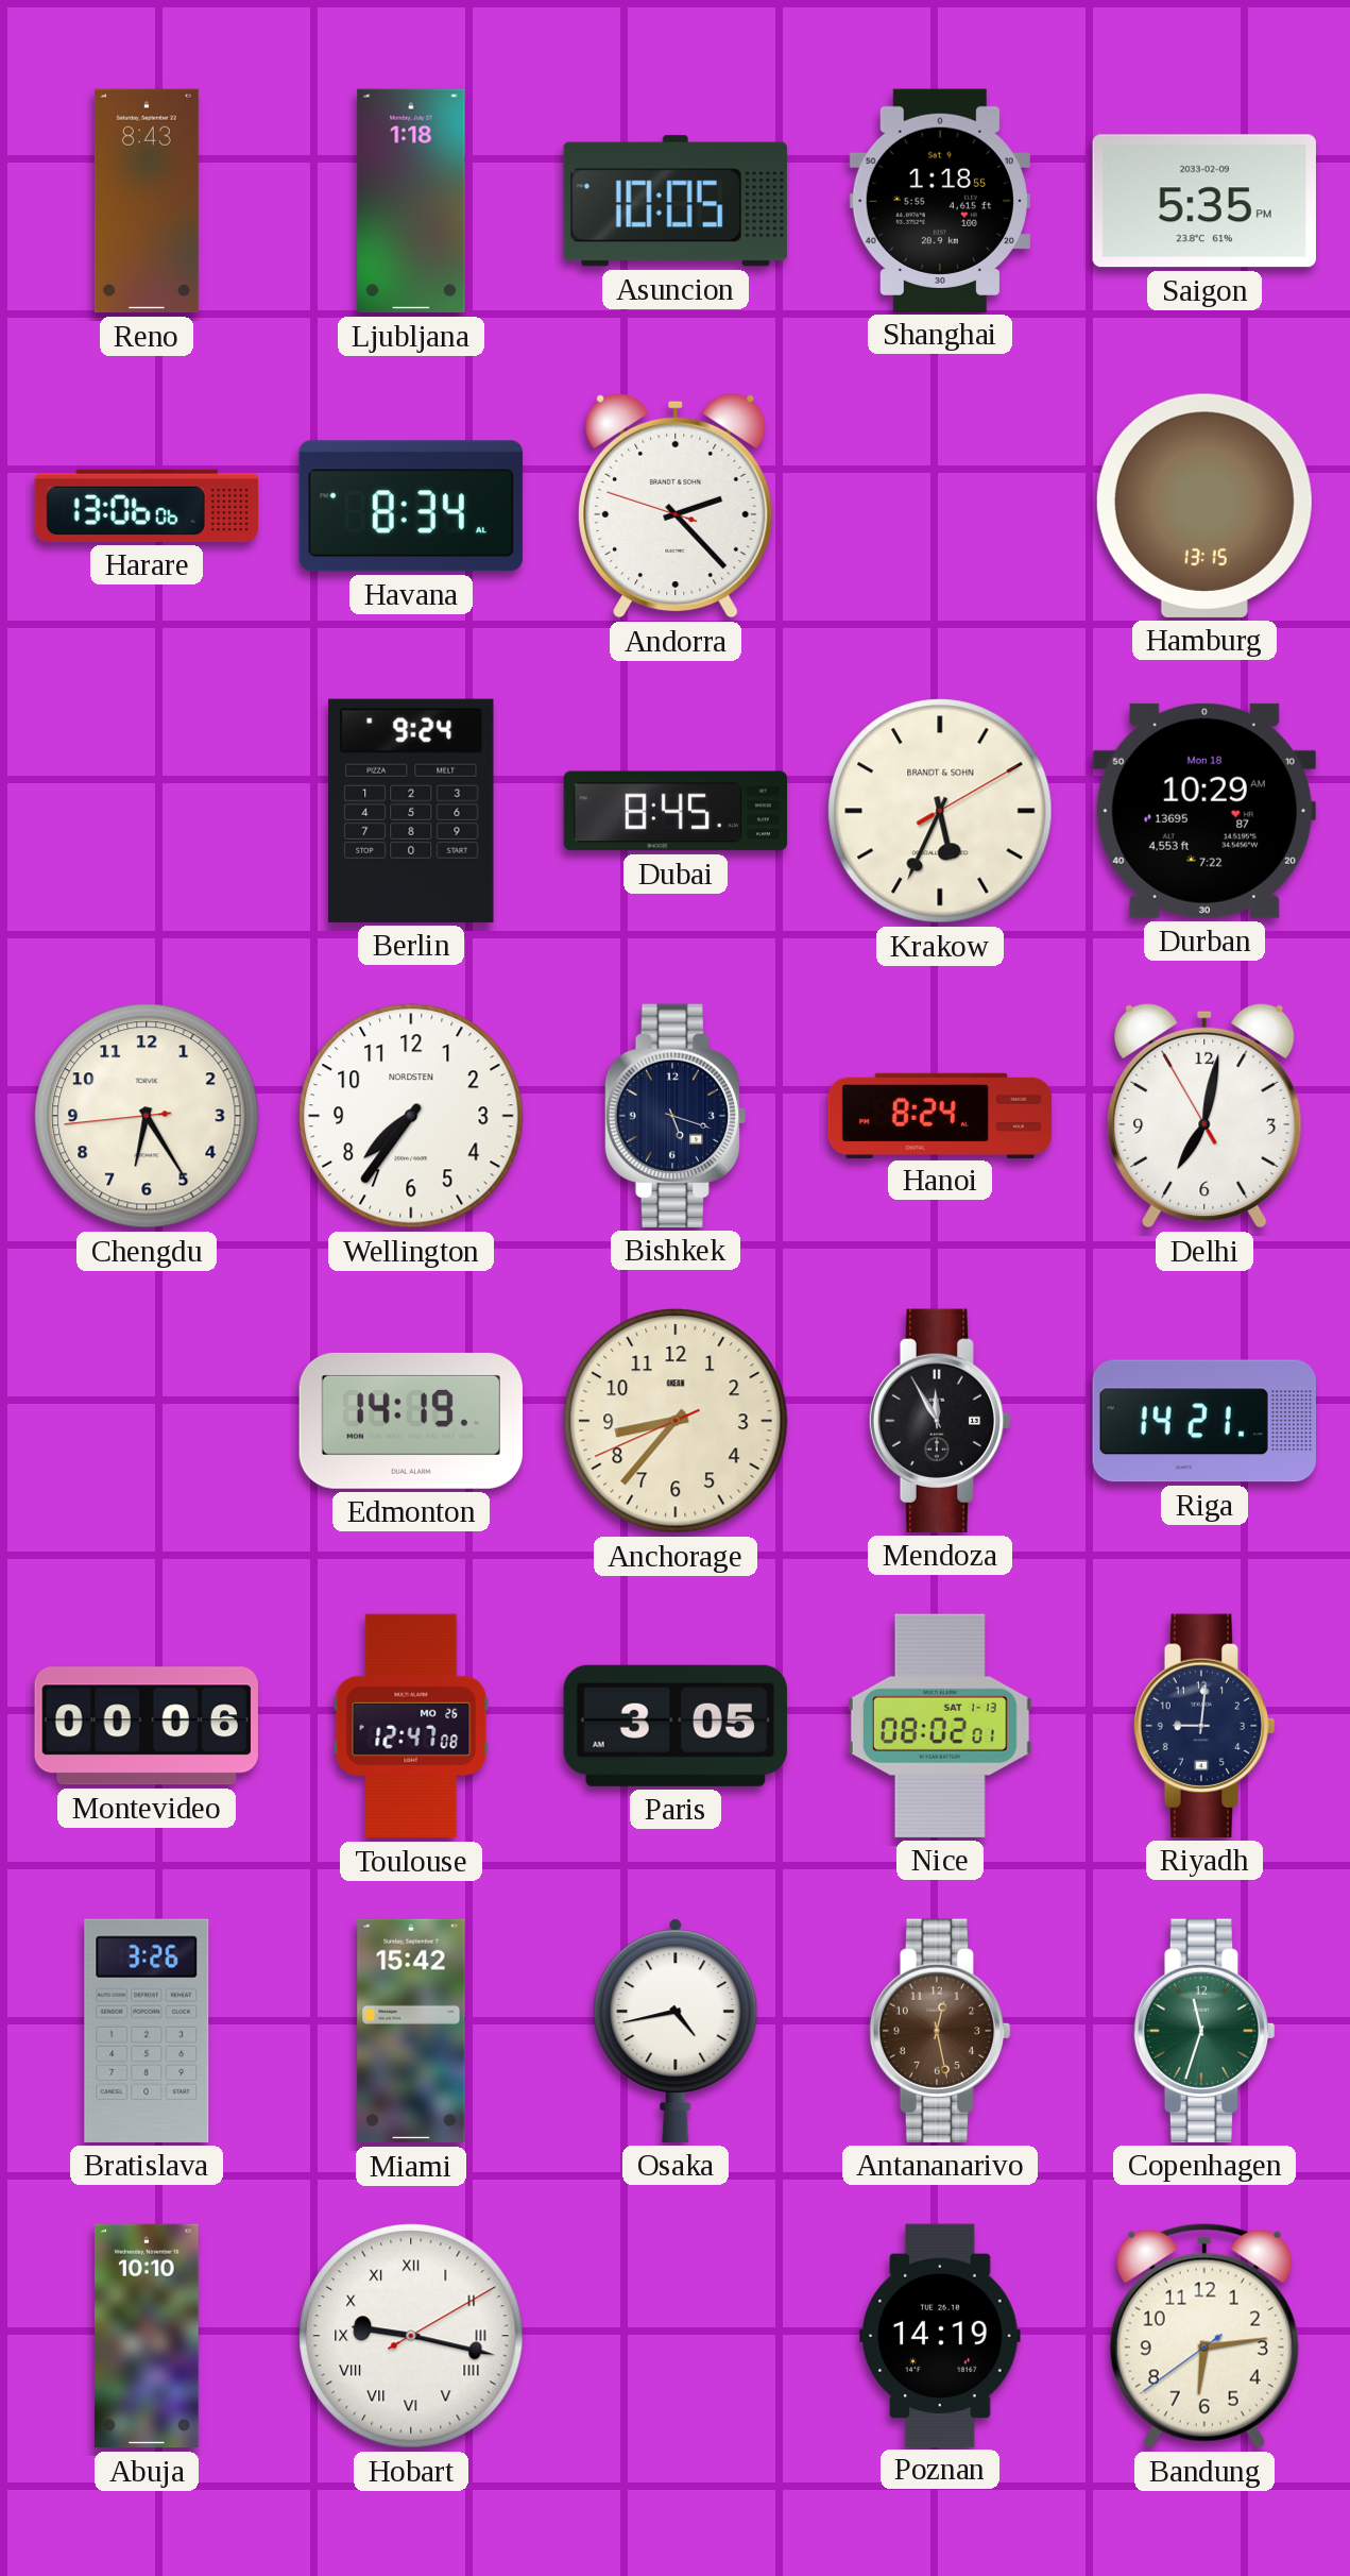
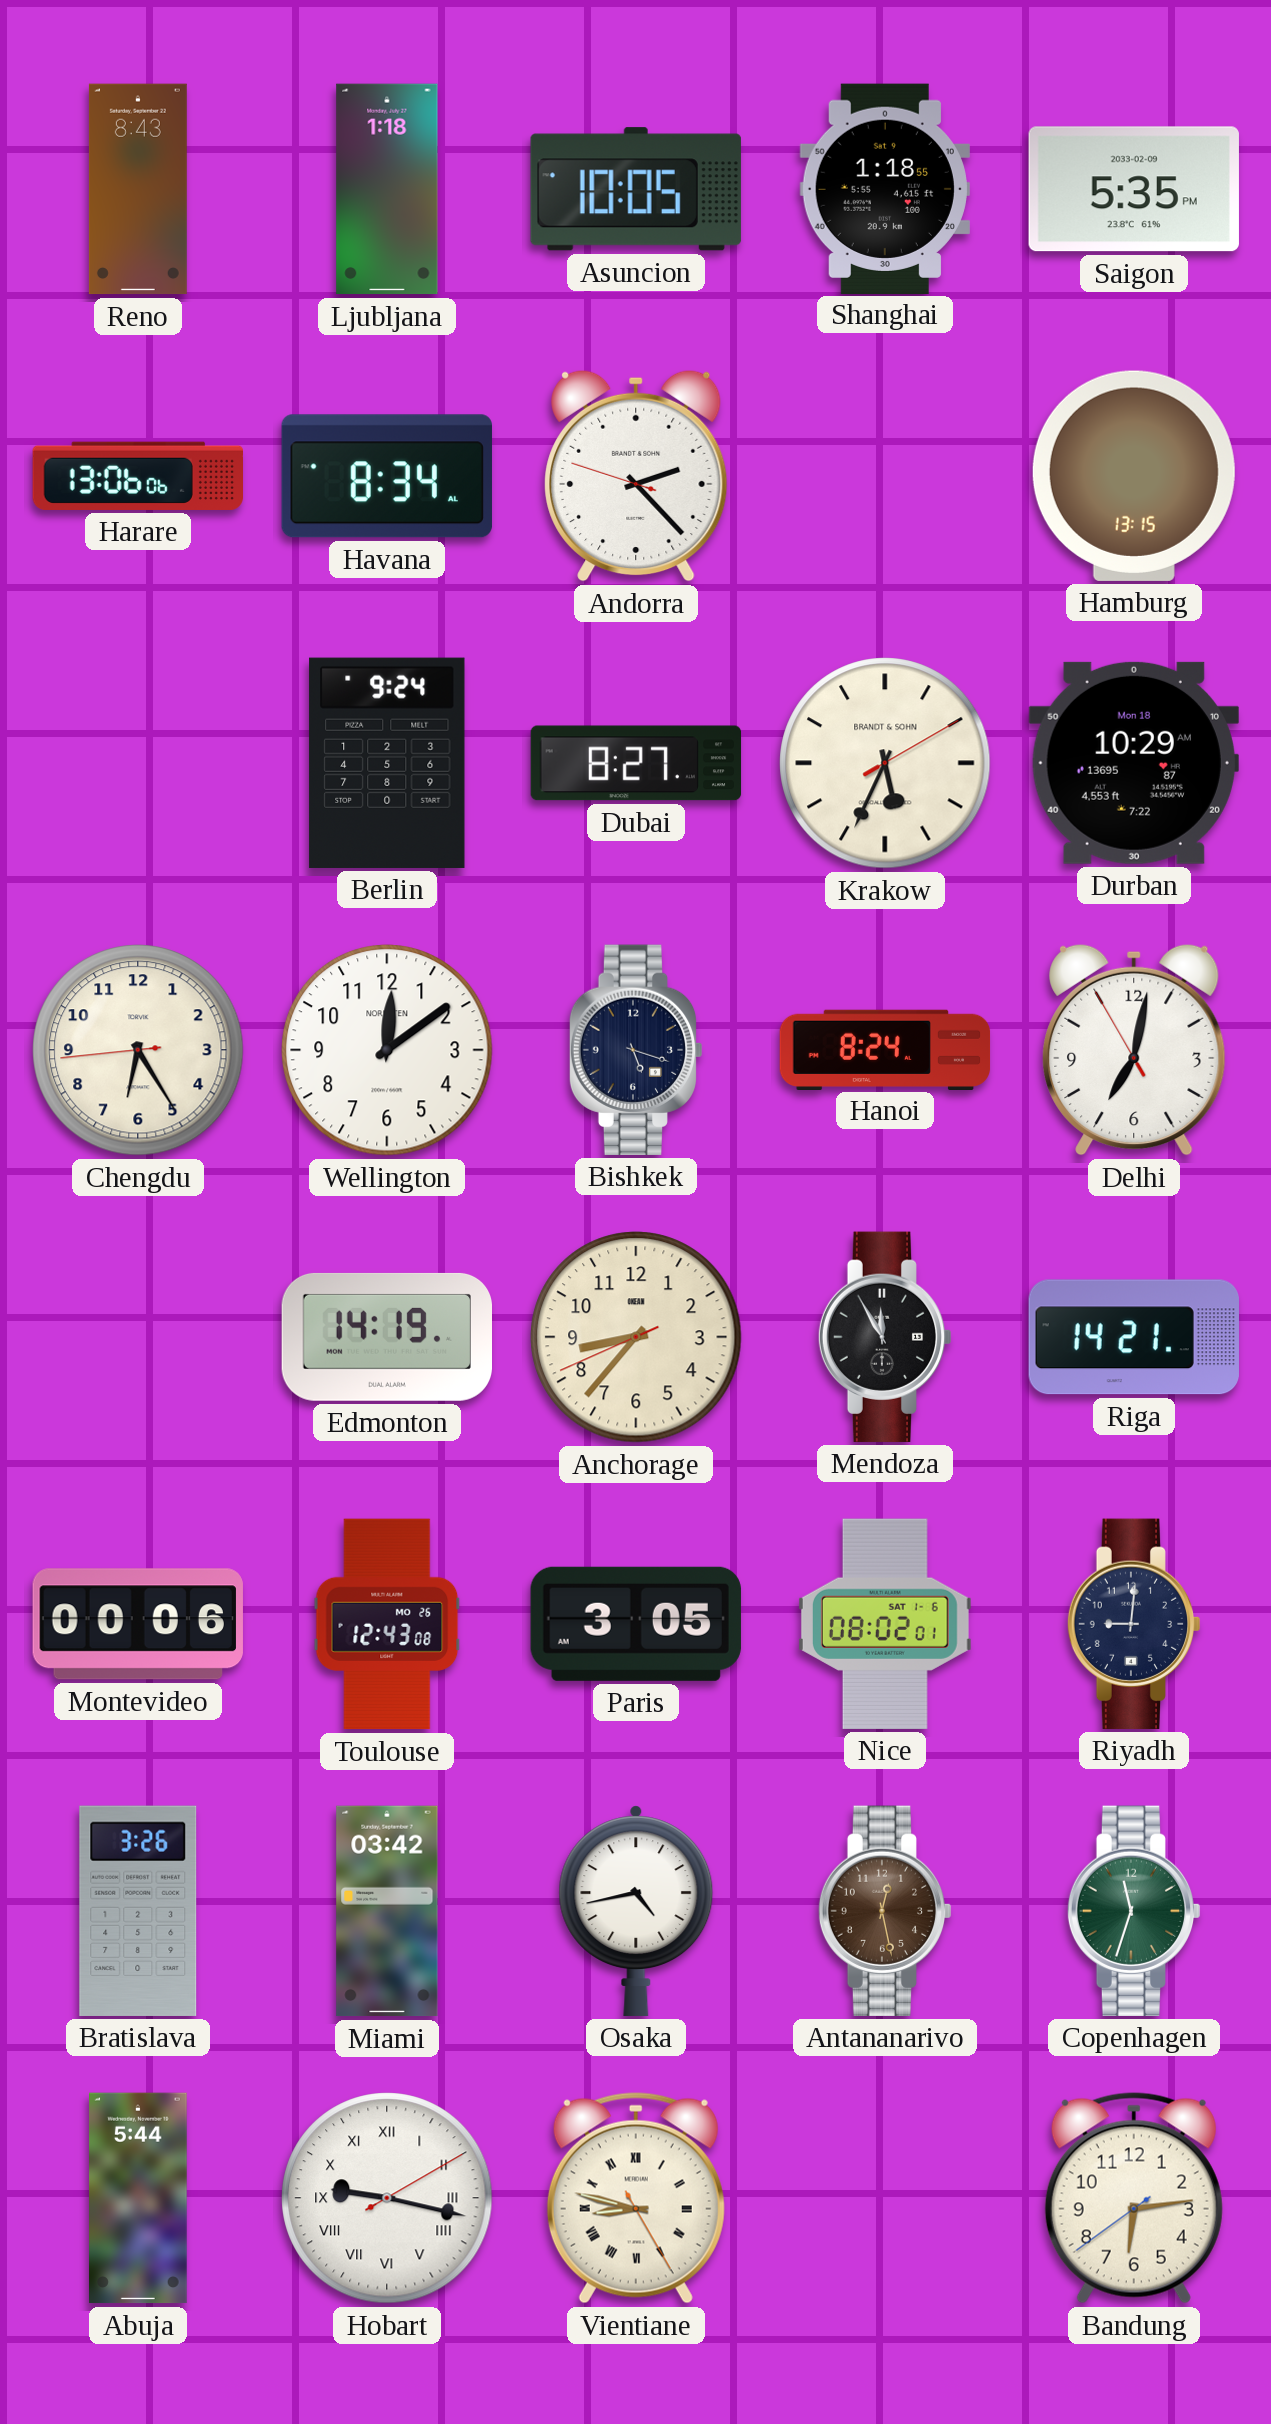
Dubai: 8:45 -> 8:27
Wellington: 7:36 -> 12:09
Toulouse: 12:47 -> 12:43
Nice date: SAT 1-13 -> SAT 1-6
Miami: 15:42 -> 03:42
Abuja: 10:10 -> 5:44
Vientiane: none -> 8:47
Poznan: 14:19 -> none
